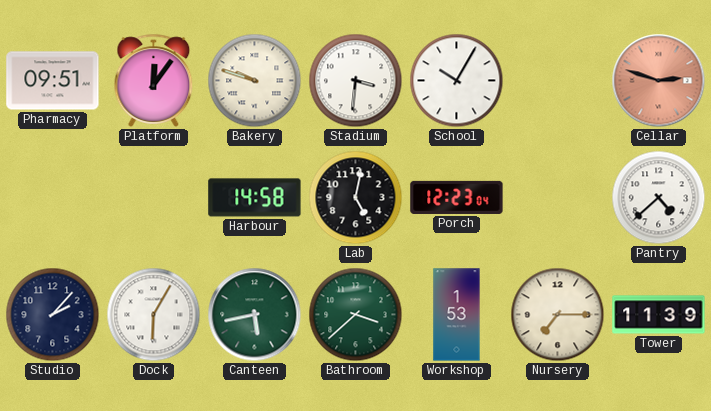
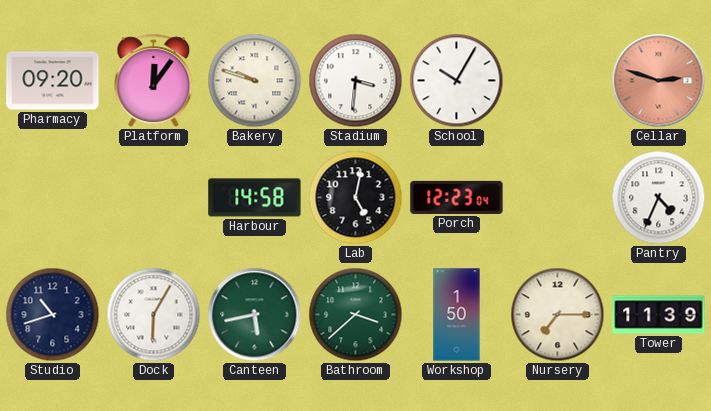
Pharmacy: 09:51 -> 09:20
Pantry: 4:38 -> 4:34
Studio: 2:07 -> 10:42
Workshop: 1:53 -> 1:50
